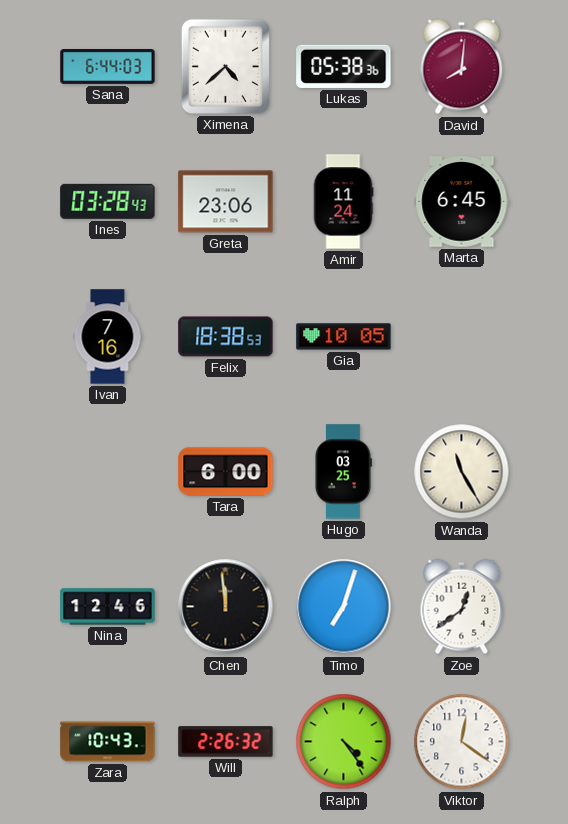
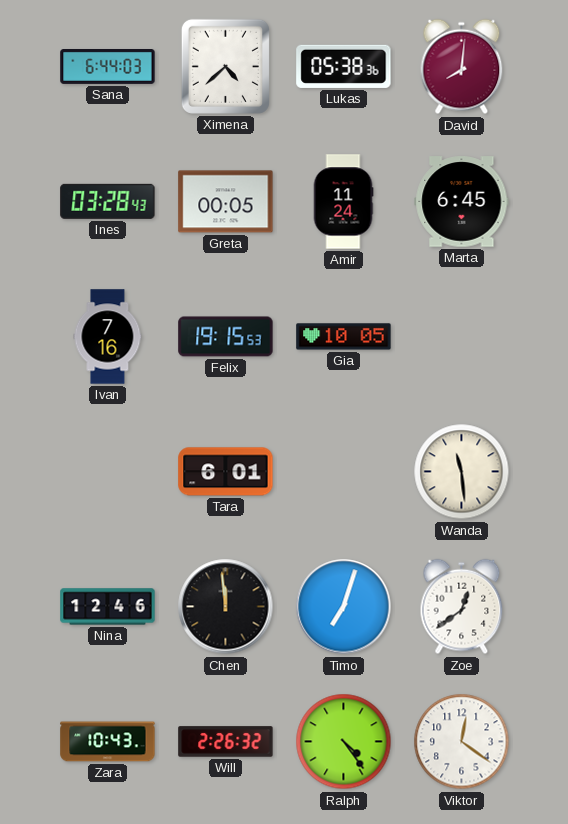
Greta: 23:06 -> 00:05
Felix: 18:38 -> 19:15
Tara: 6:00 -> 6:01
Hugo: 03:25 -> none
Wanda: 11:25 -> 11:29
